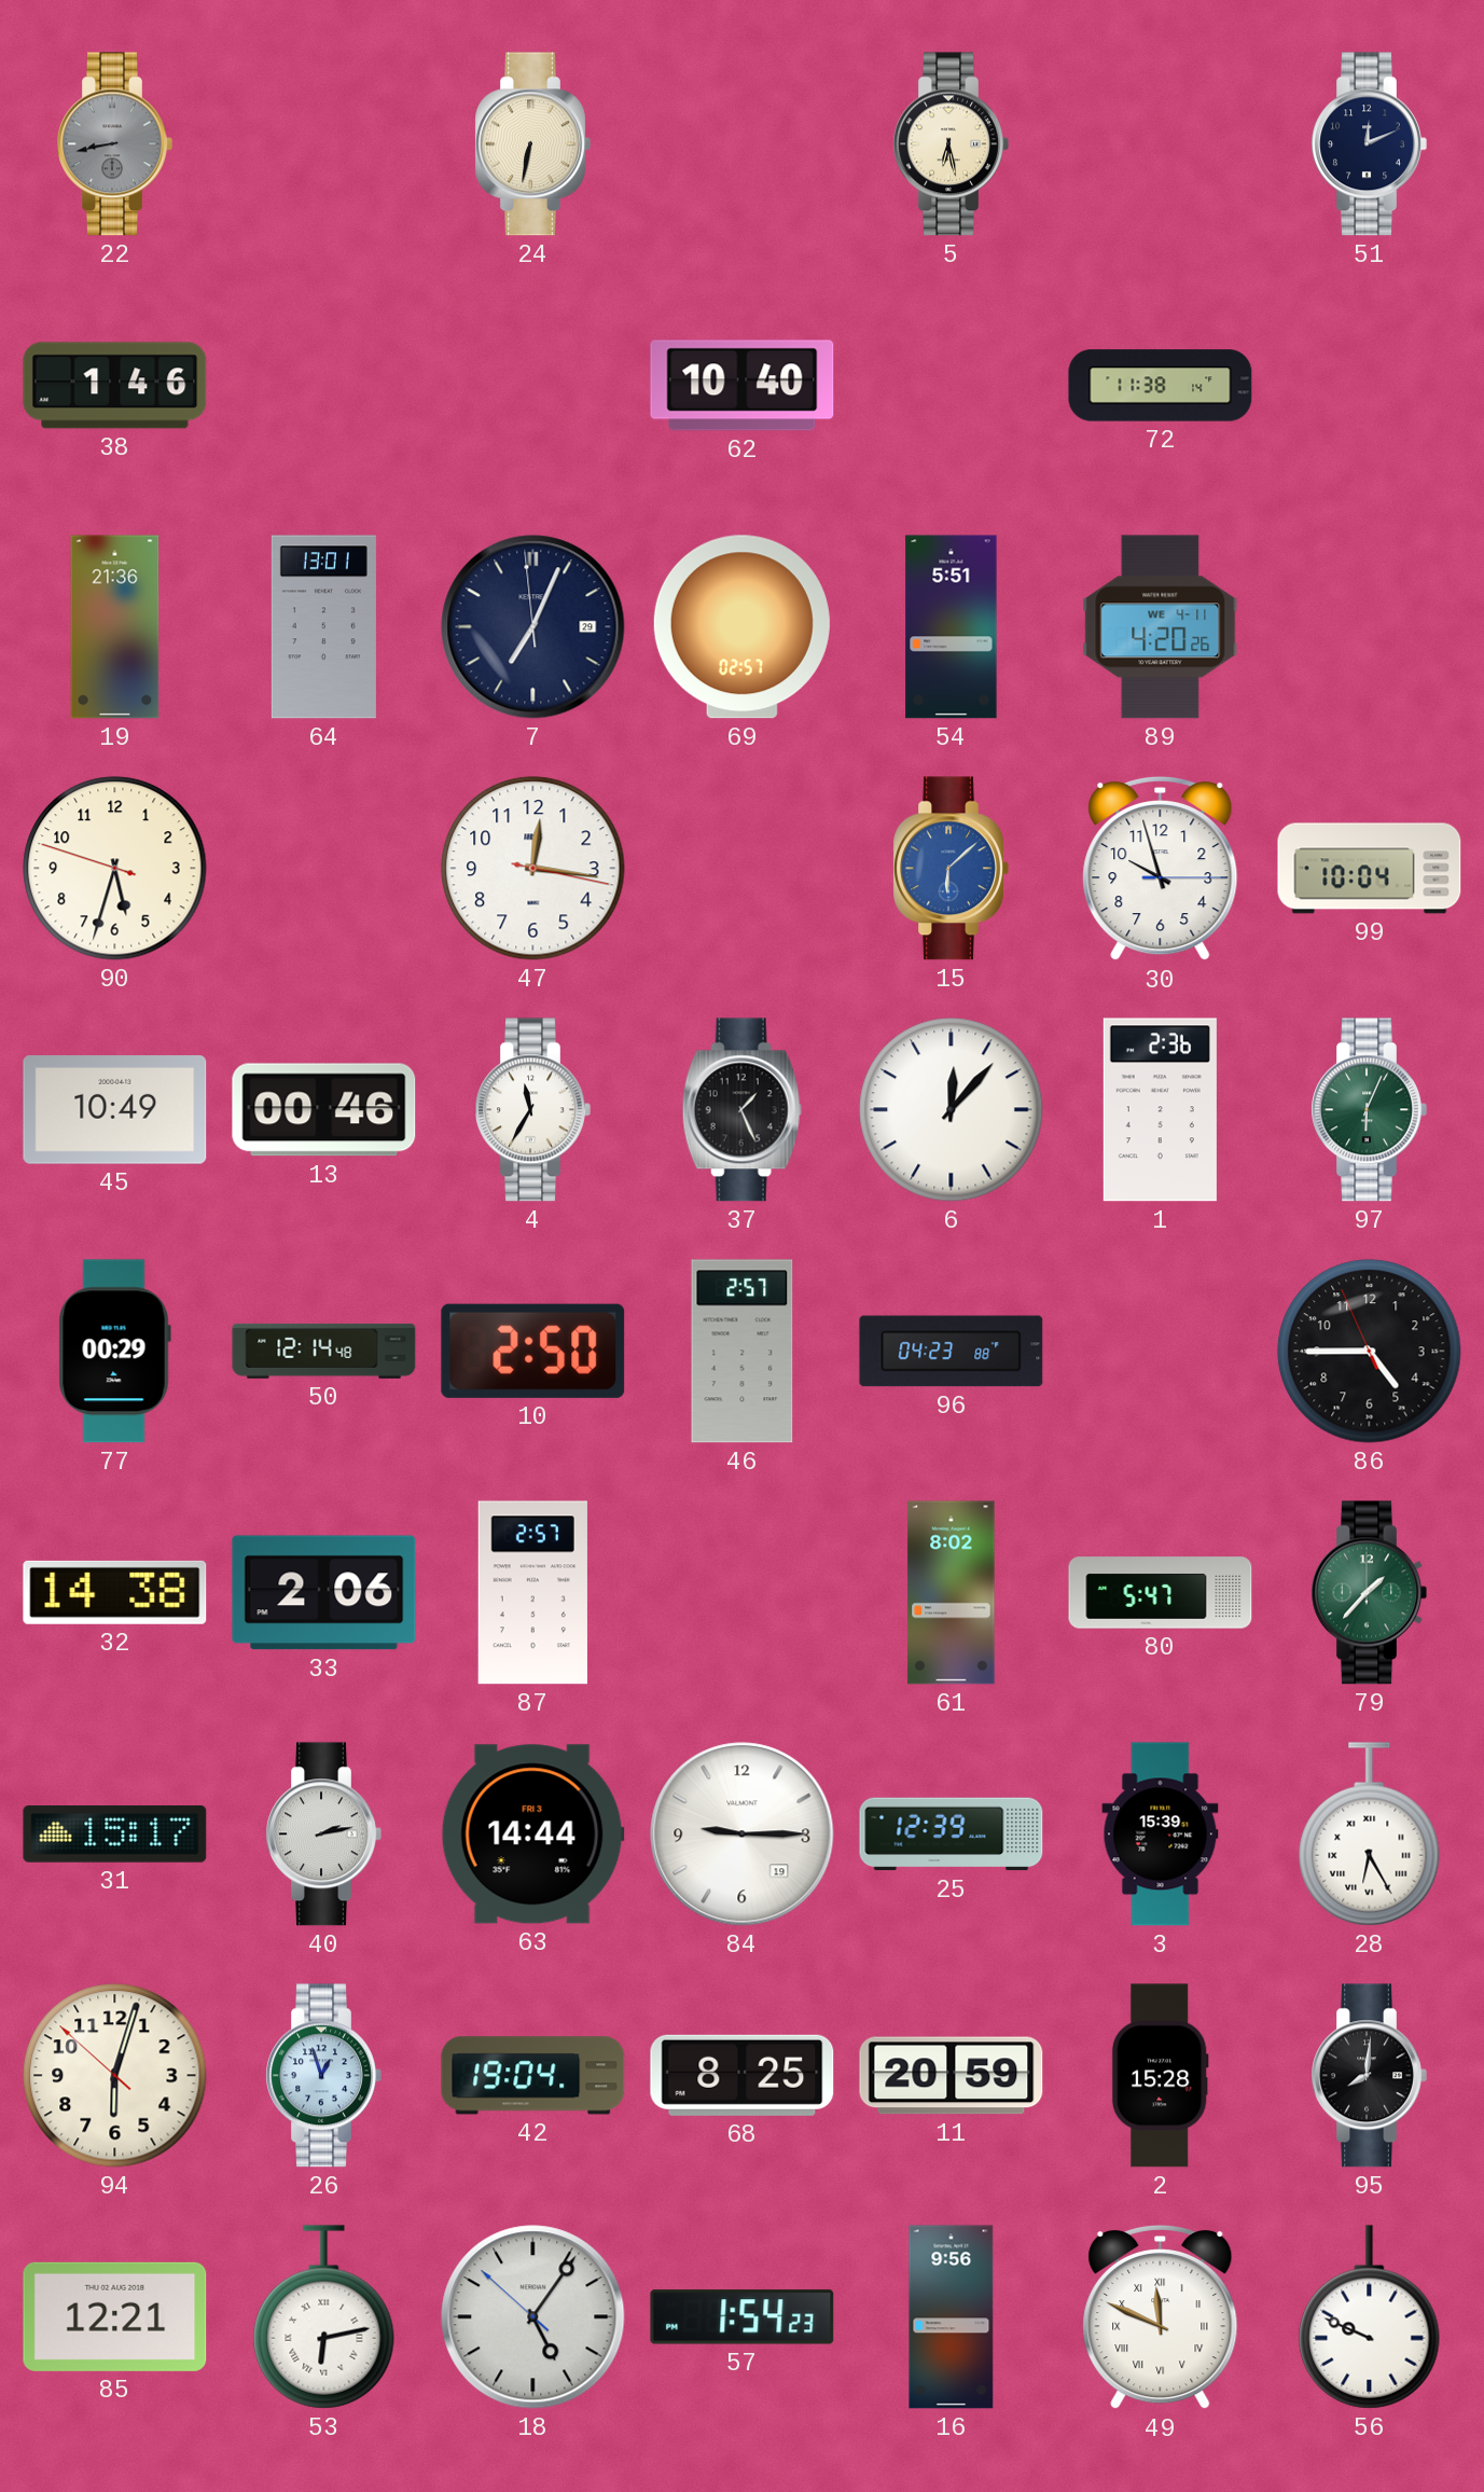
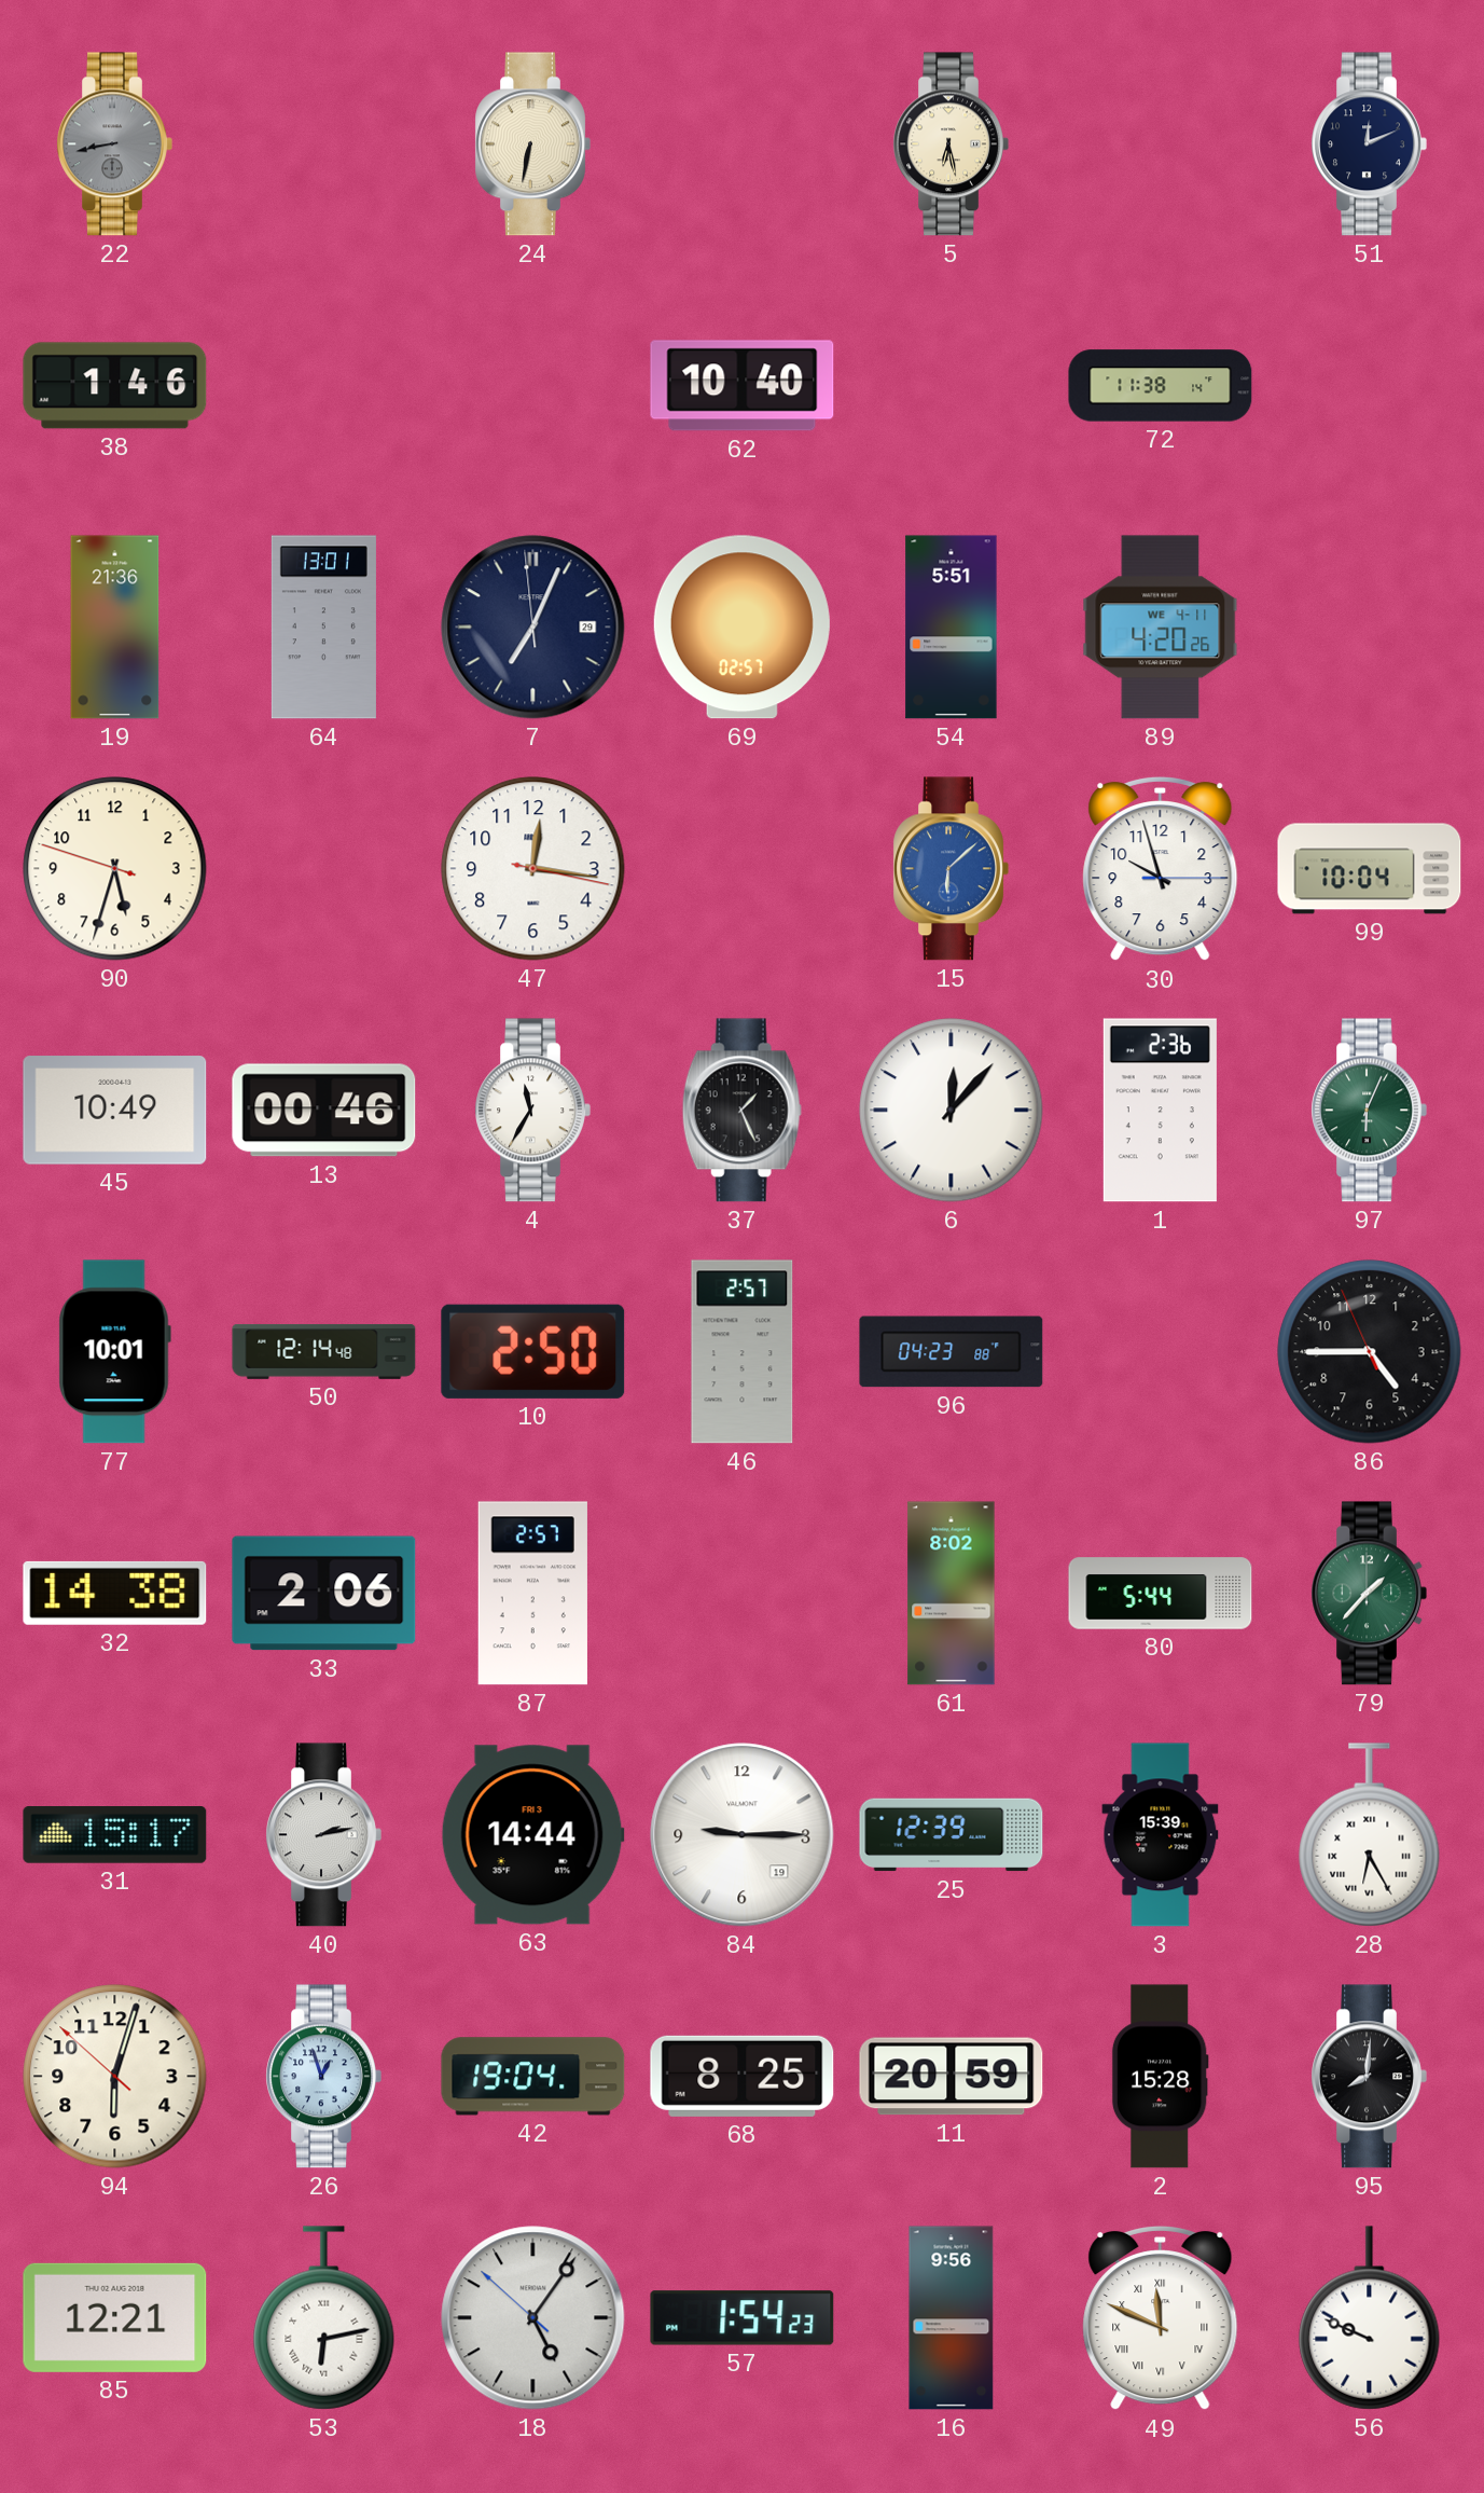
77: 00:29 -> 10:01
80: 5:47 -> 5:44
